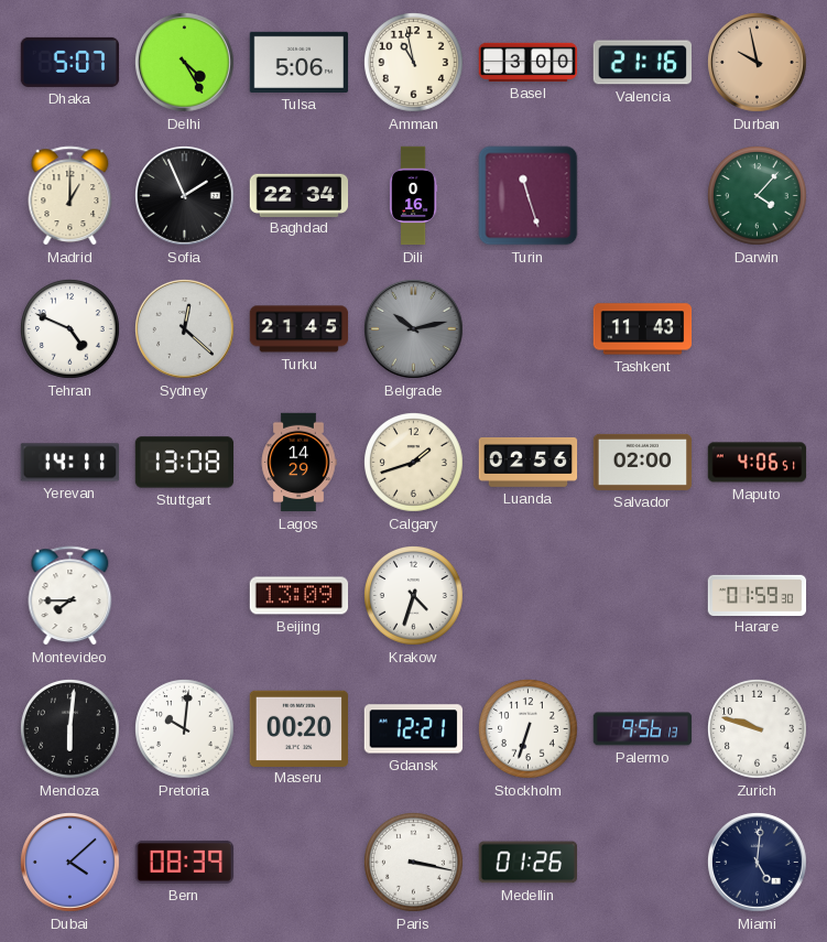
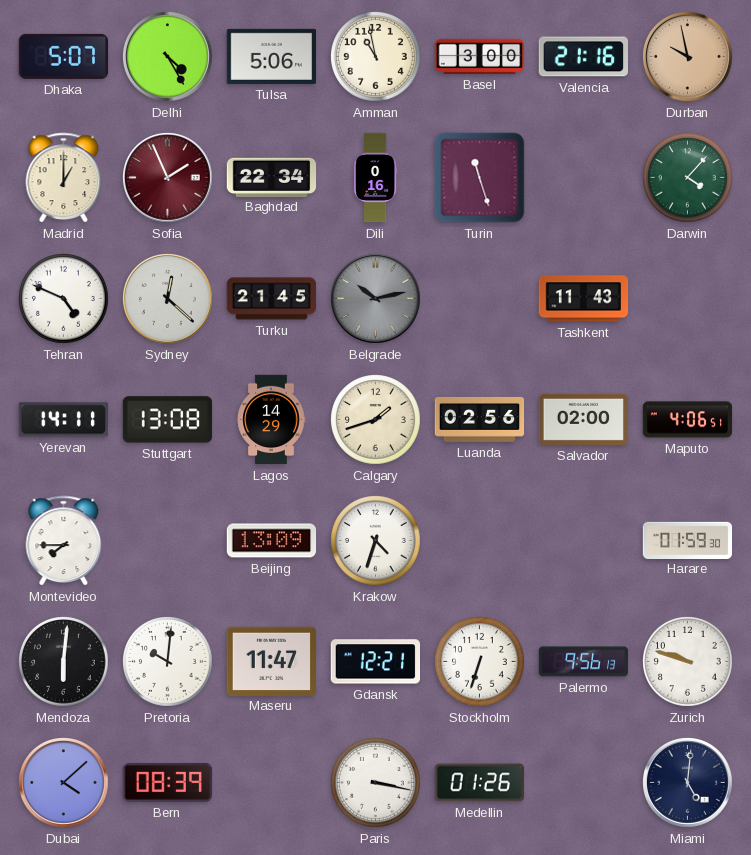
Sofia dial: black -> burgundy
Maseru: 00:20 -> 11:47
